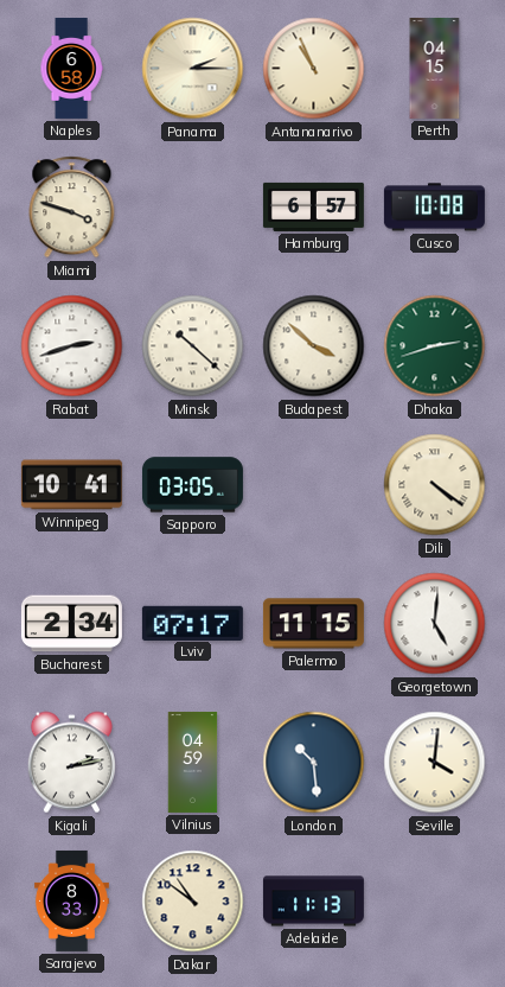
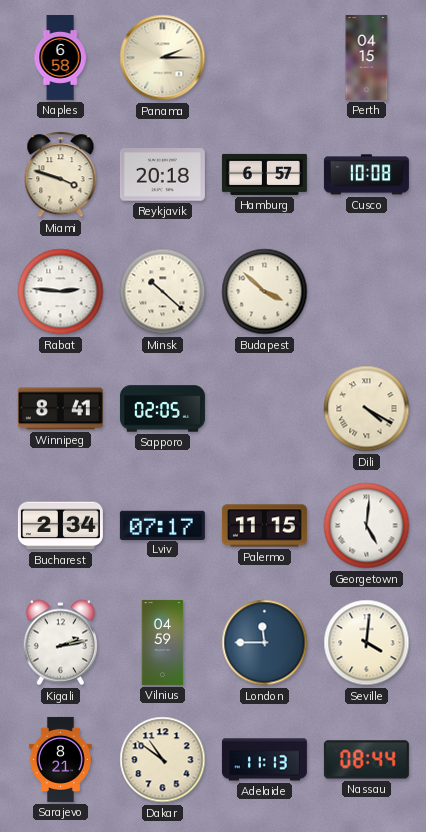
Antananarivo: 10:56 -> none
Reykjavik: none -> 20:18
Rabat: 2:42 -> 2:46
Dhaka: 2:42 -> none
Winnipeg: 10:41 -> 8:41
Sapporo: 03:05 -> 02:05
Dili: 4:21 -> 4:20
London: 10:29 -> 11:45
Sarajevo: 8:33 -> 8:21
Nassau: none -> 08:44
